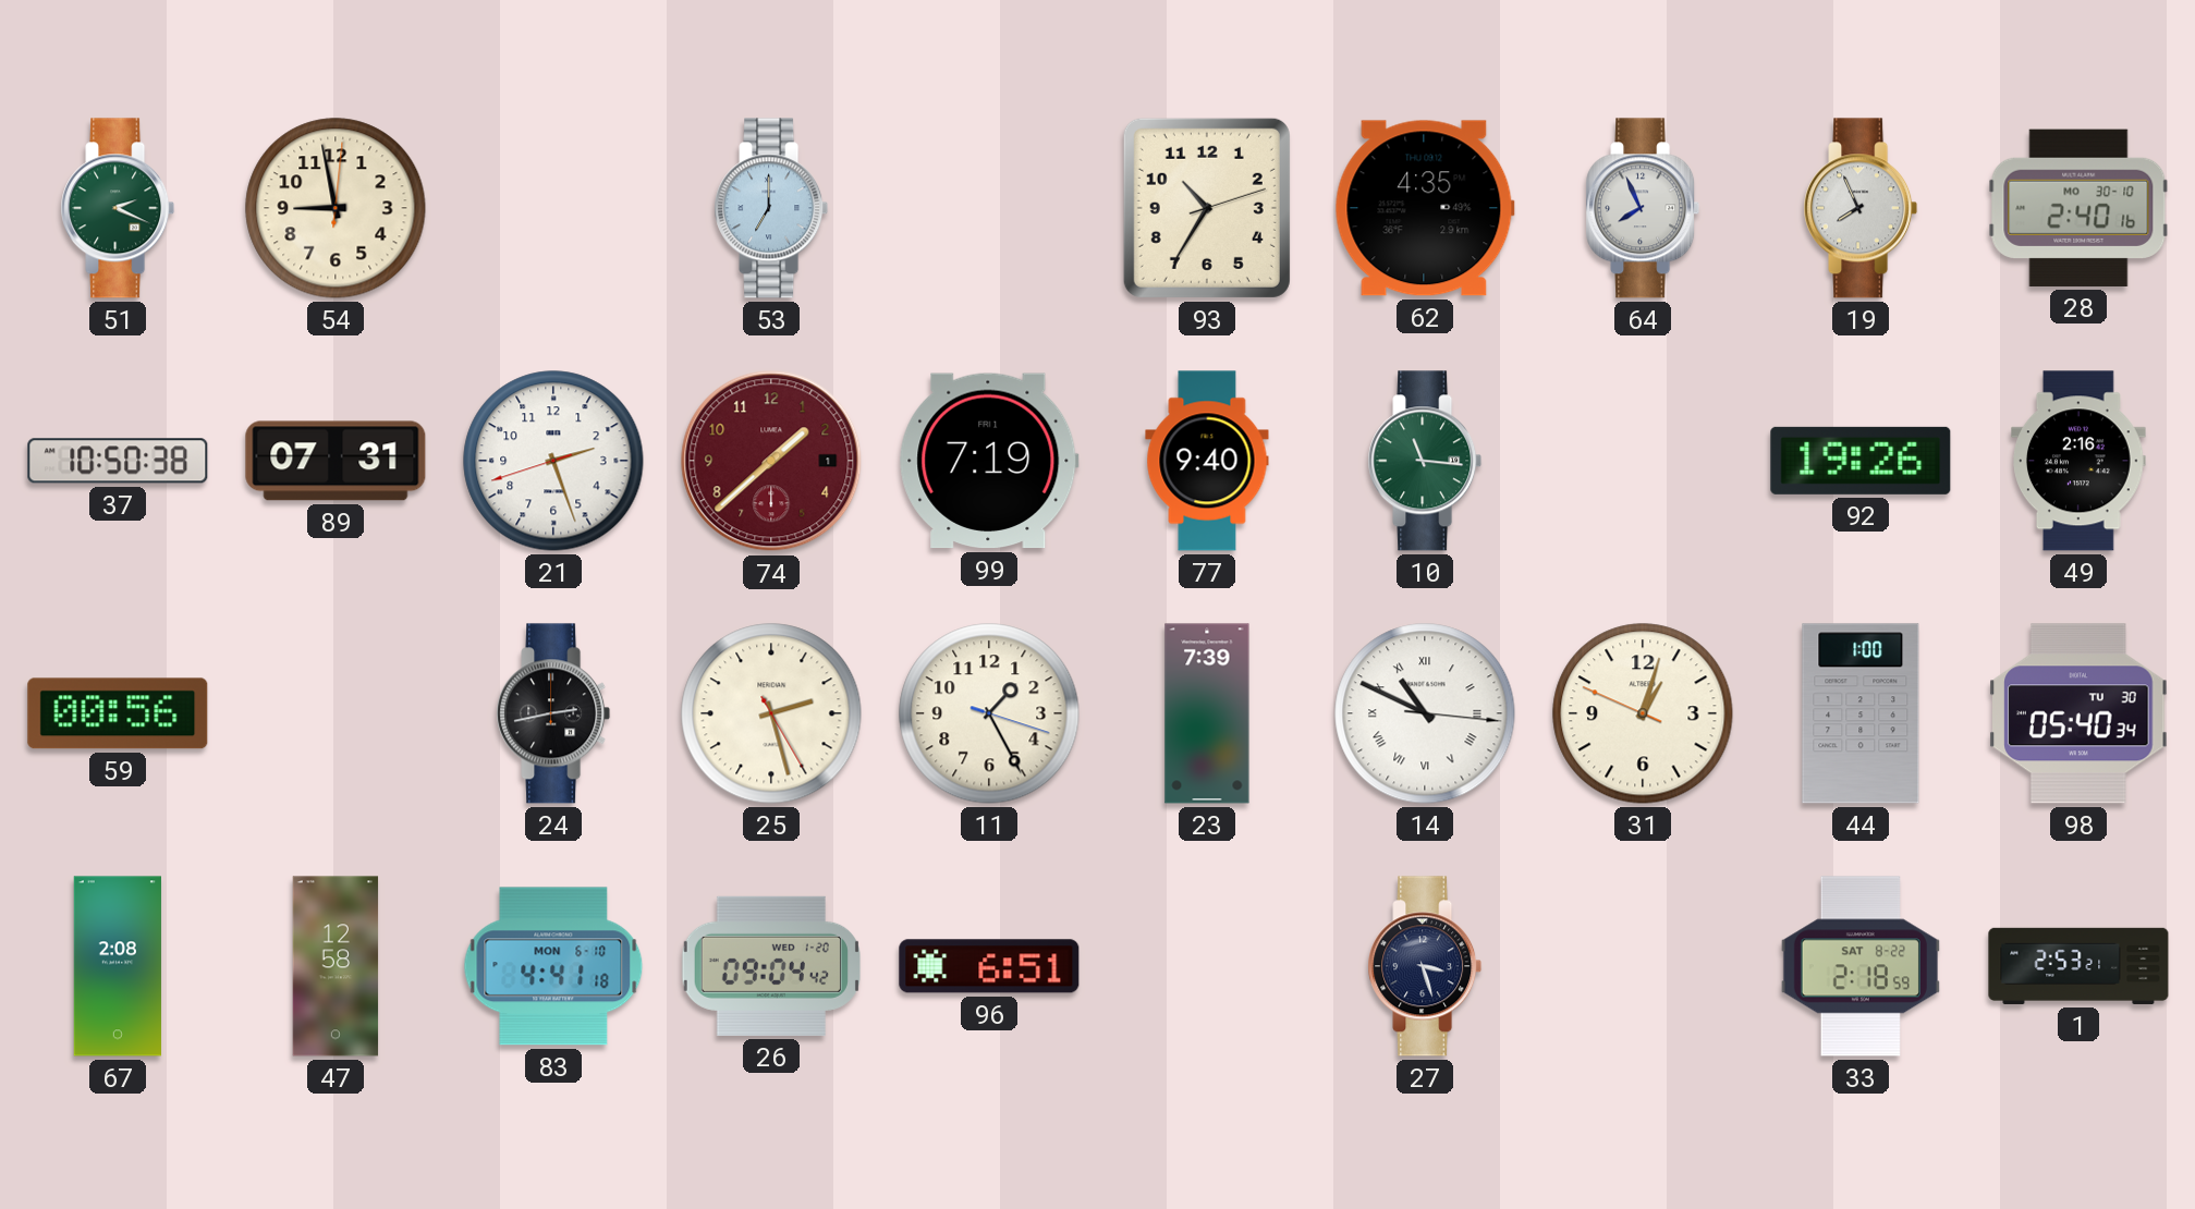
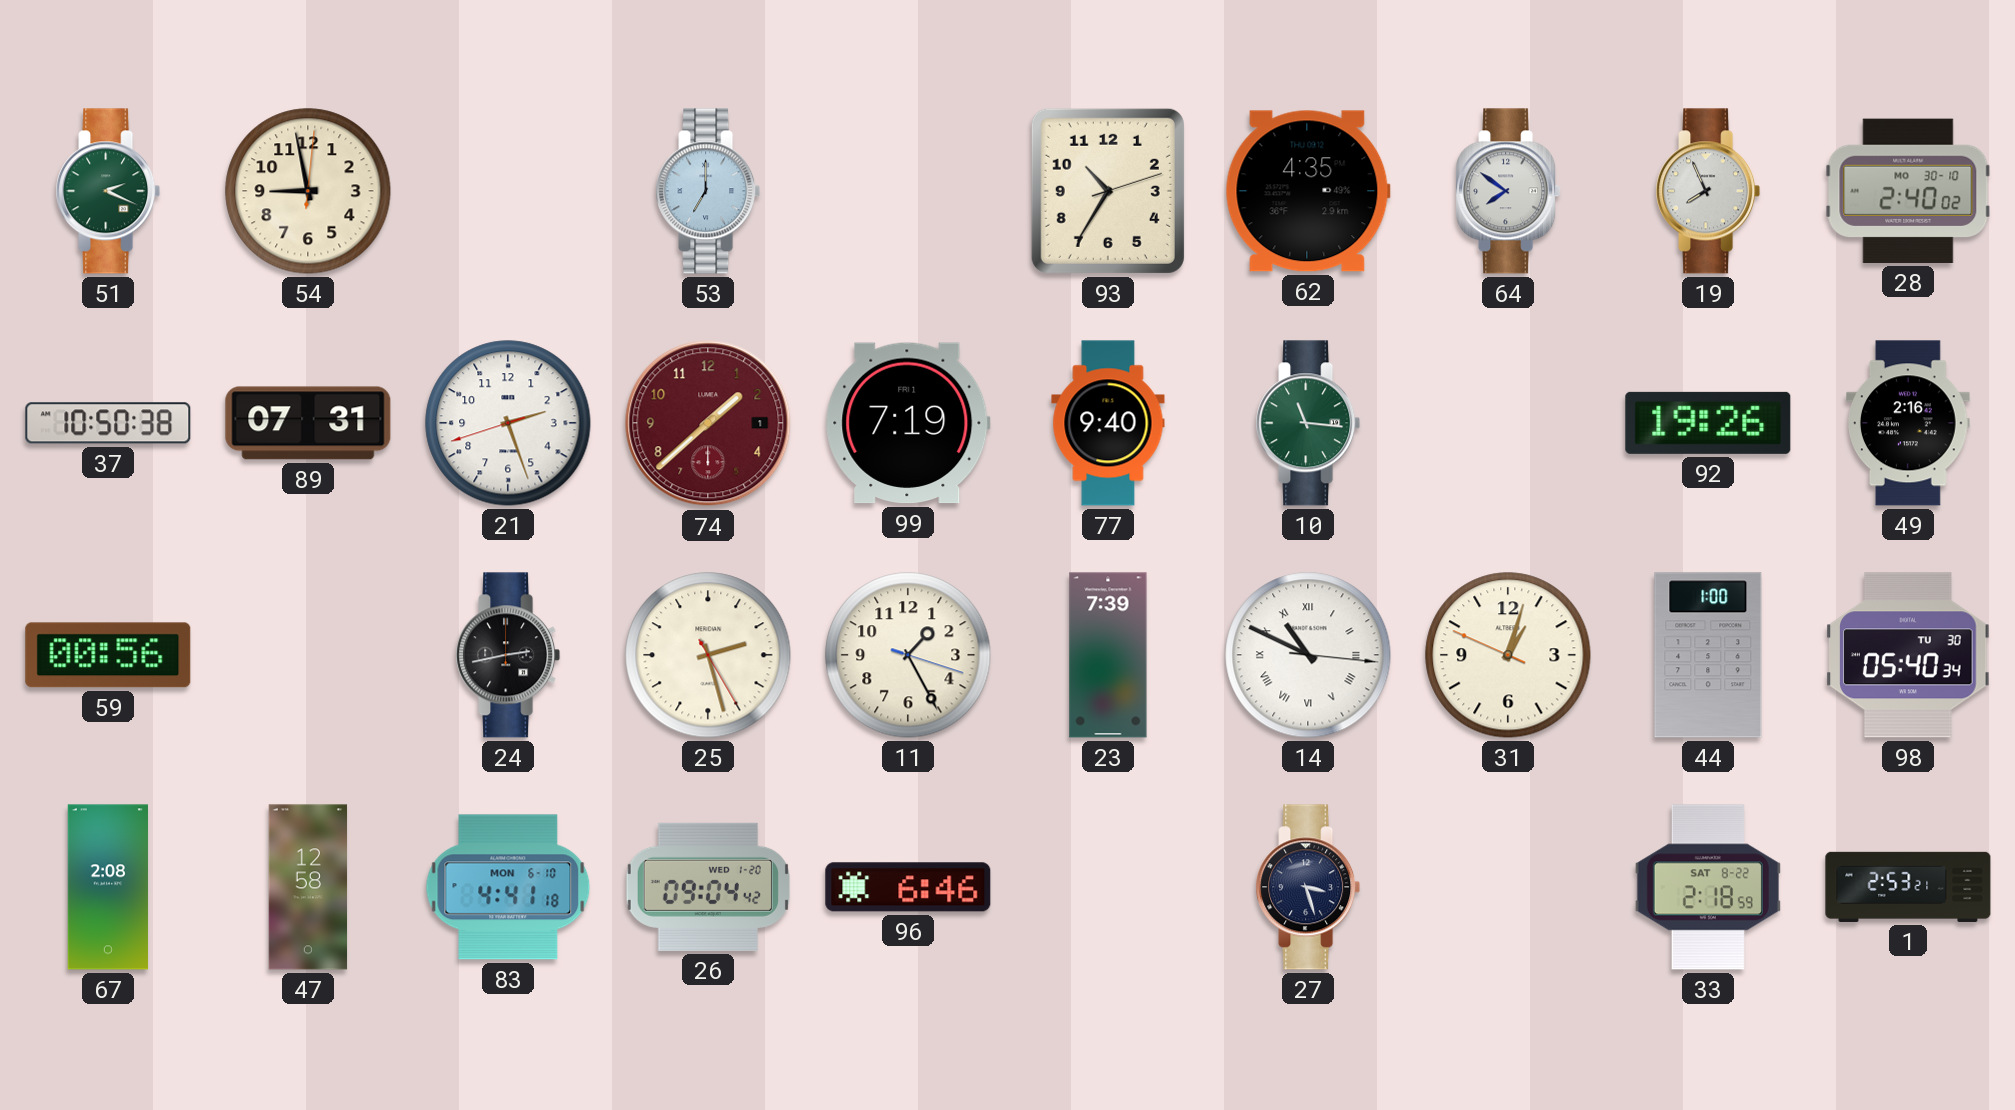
64: 7:56 -> 7:51
28: 2:40:16 -> 2:40:02
96: 6:51 -> 6:46
